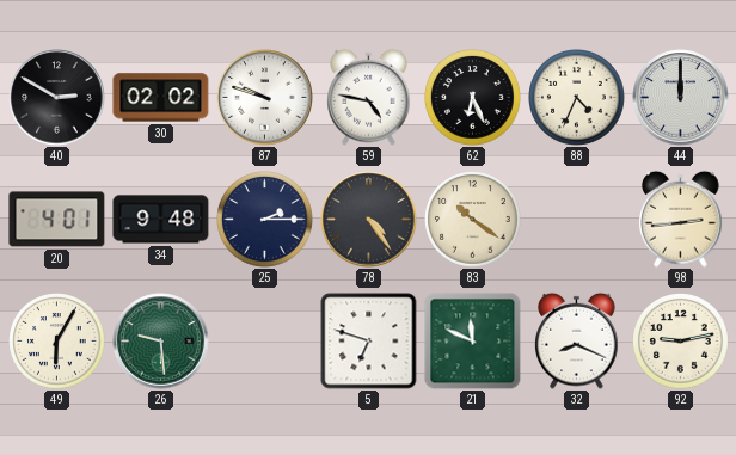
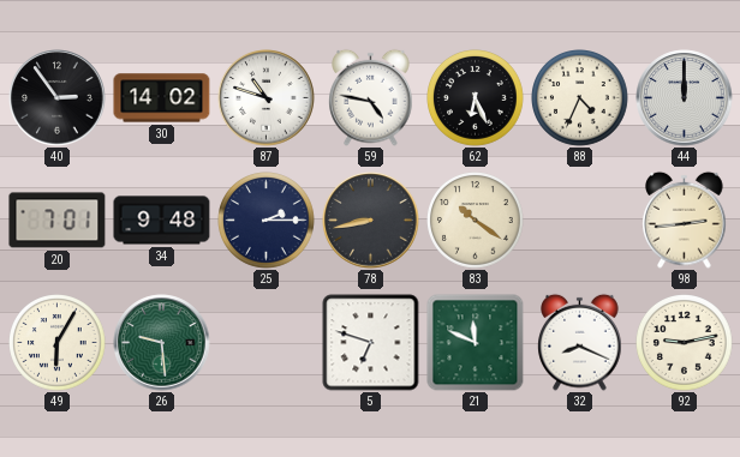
40: 2:50 -> 2:54
30: 02:02 -> 14:02
87: 9:48 -> 10:48
20: 4:01 -> 7:01
78: 4:24 -> 8:43
